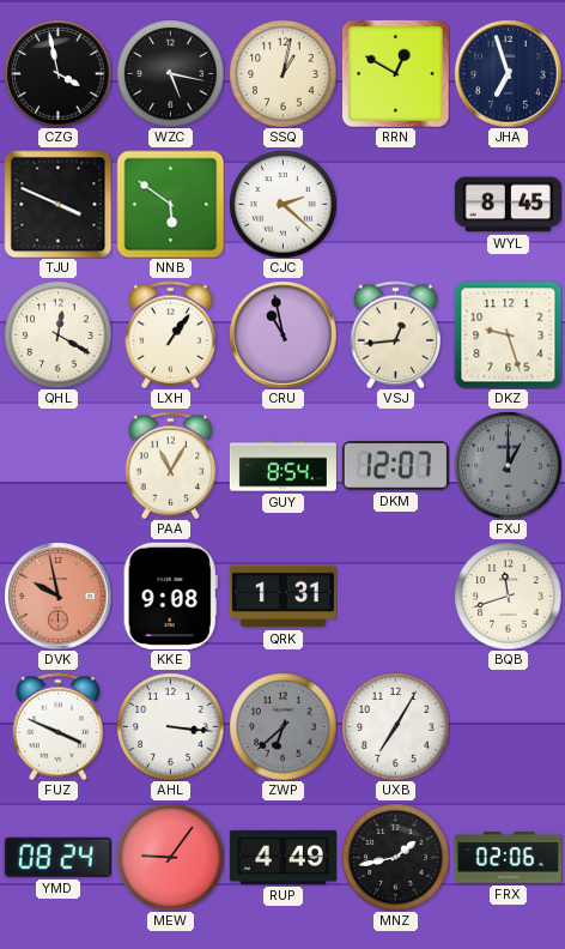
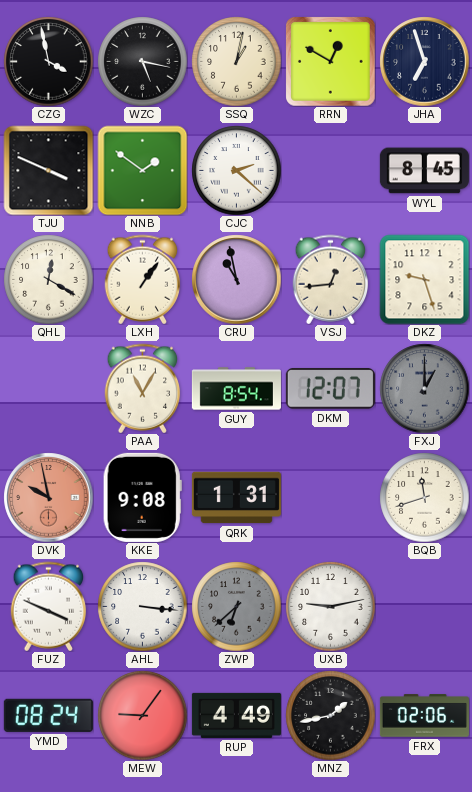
NNB: 5:51 -> 1:51
UXB: 7:05 -> 9:13
